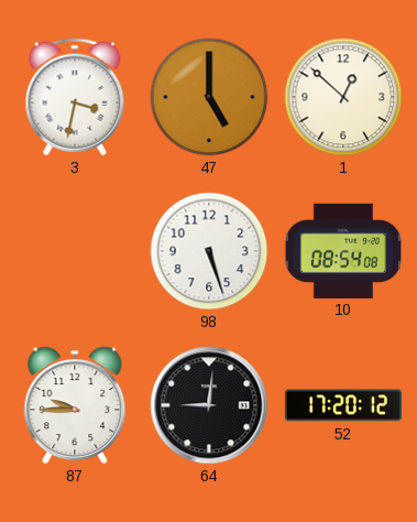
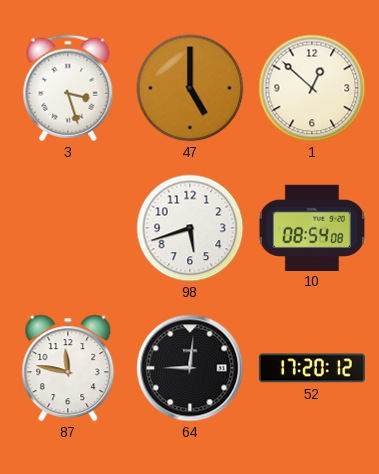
3: 3:32 -> 3:27
98: 5:27 -> 5:42
87: 9:45 -> 11:47
